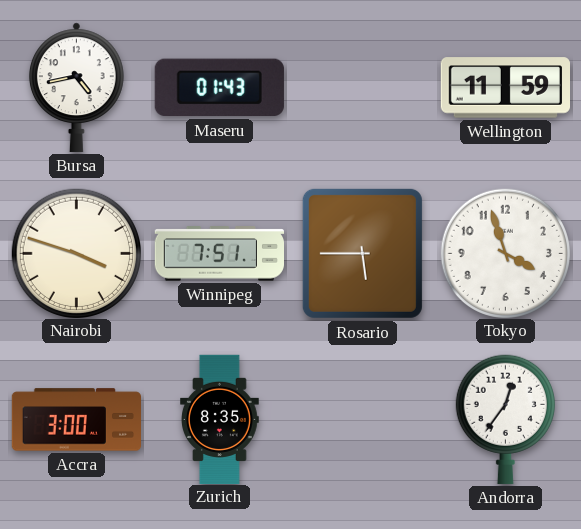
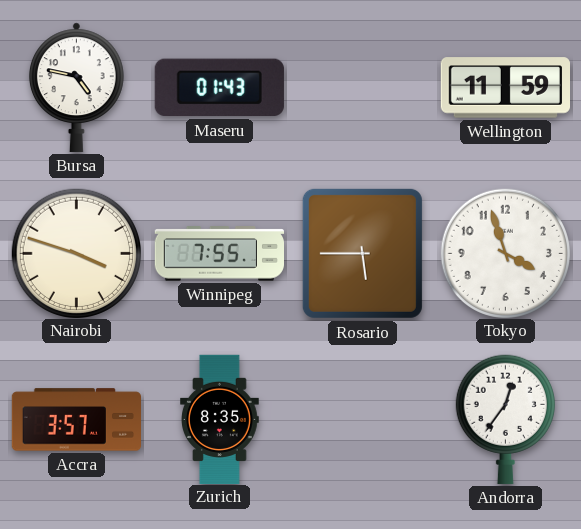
Bursa: 4:43 -> 4:47
Winnipeg: 7:51 -> 7:55
Accra: 3:00 -> 3:57
